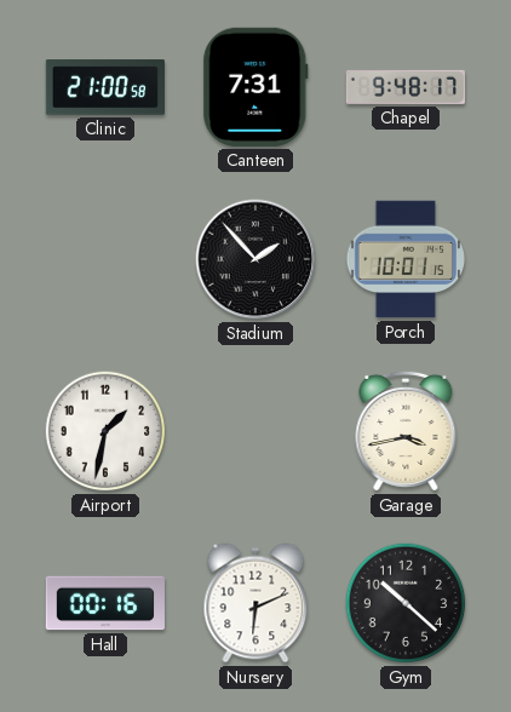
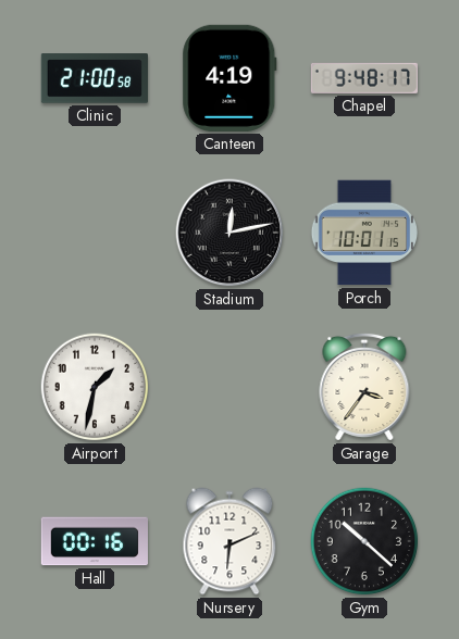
Canteen: 7:31 -> 4:19
Stadium: 1:53 -> 12:13
Garage: 3:43 -> 3:36
